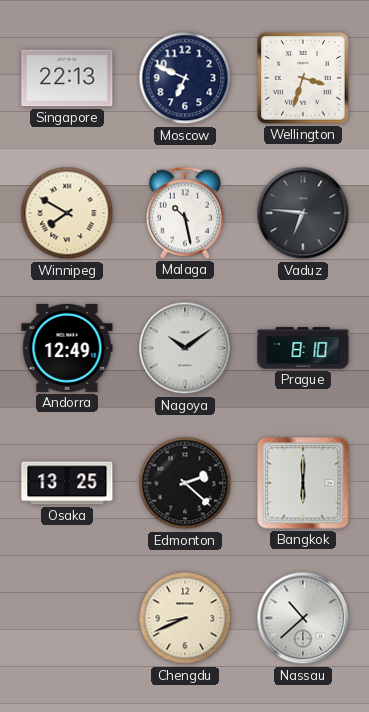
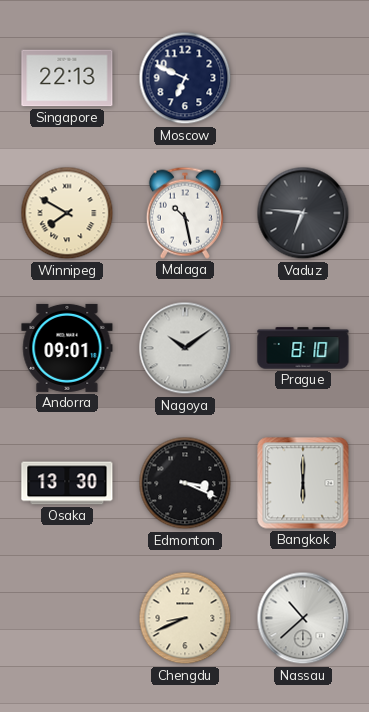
Wellington: 3:33 -> none
Andorra: 12:49 -> 09:01
Osaka: 13:25 -> 13:30
Edmonton: 2:22 -> 3:19
